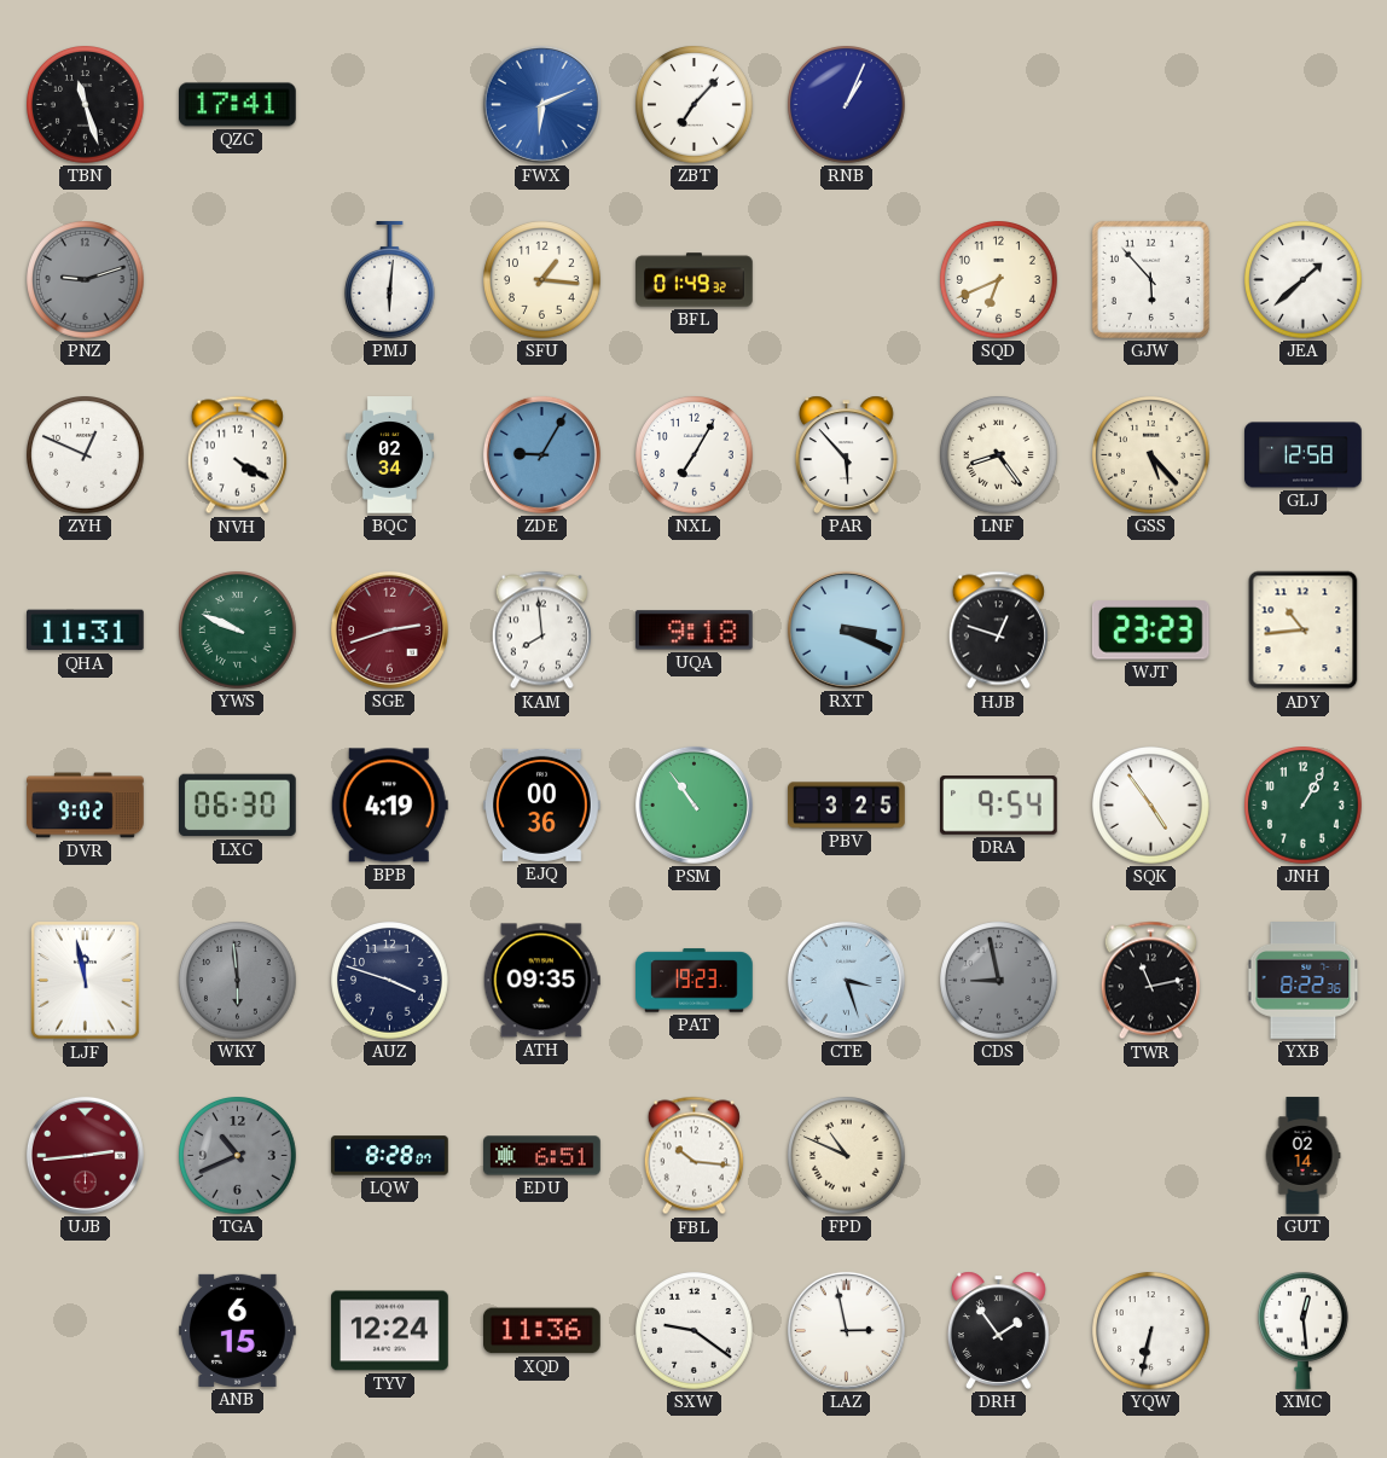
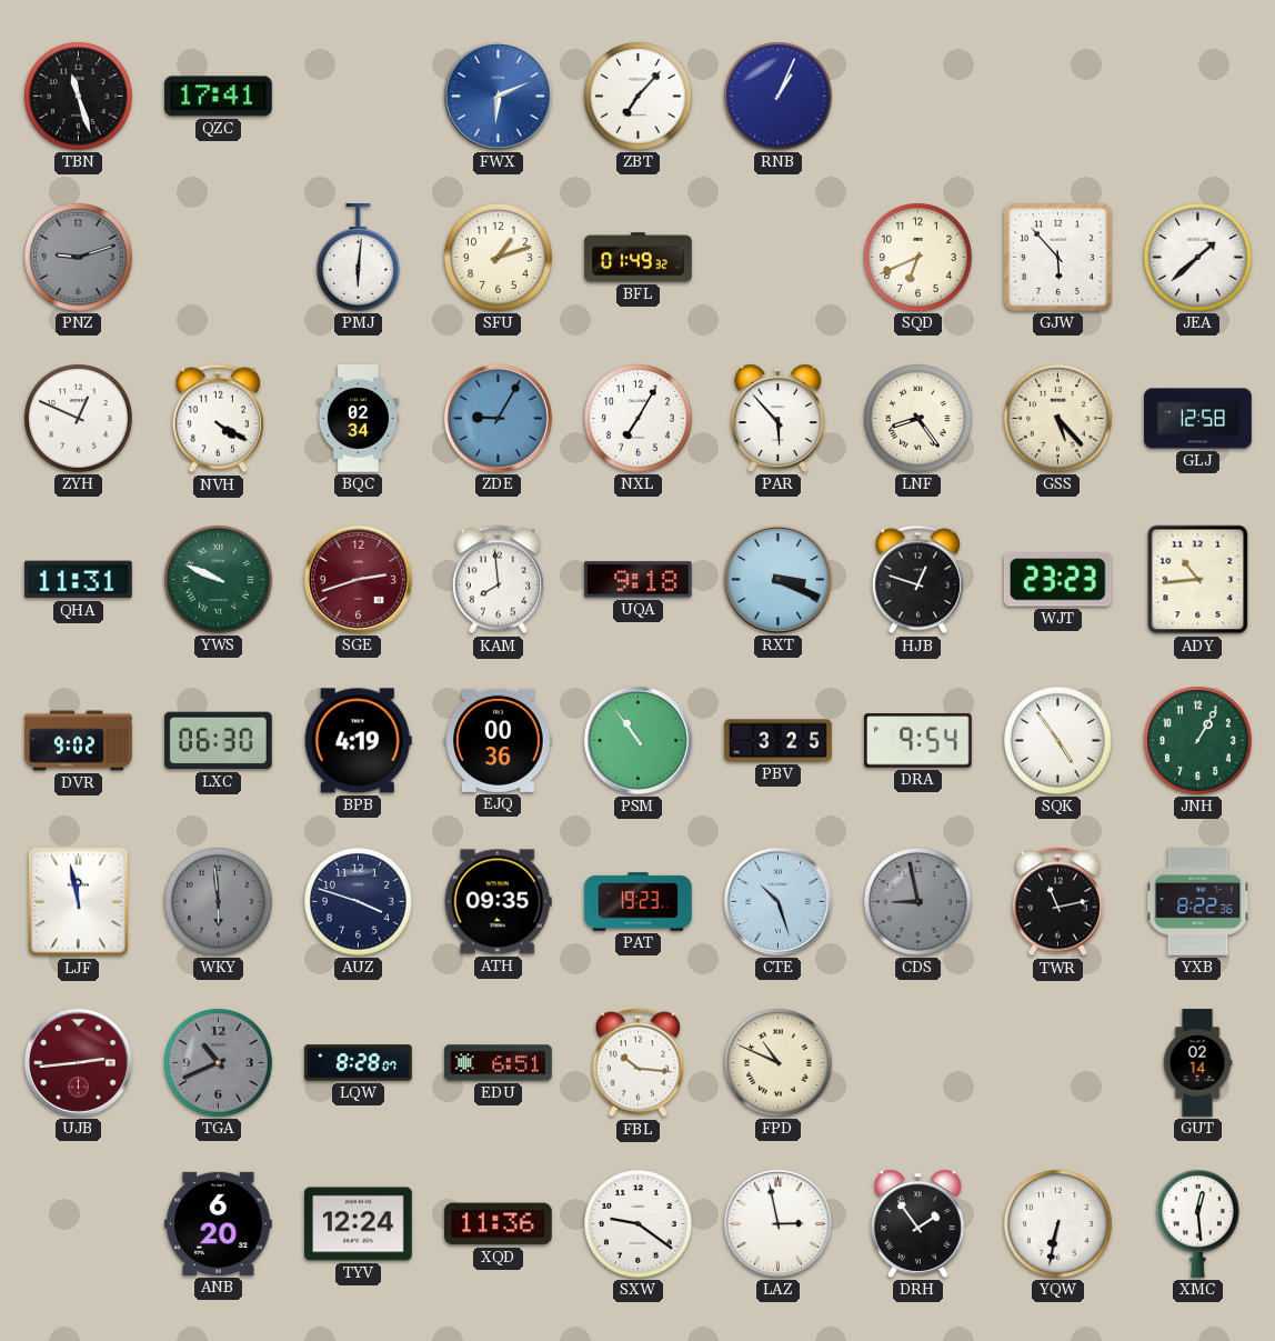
SFU: 1:16 -> 1:12
CTE: 3:27 -> 10:27
ANB: 6:15 -> 6:20
